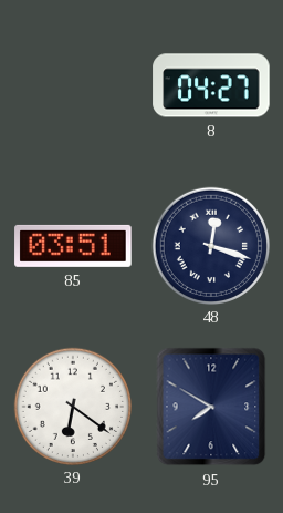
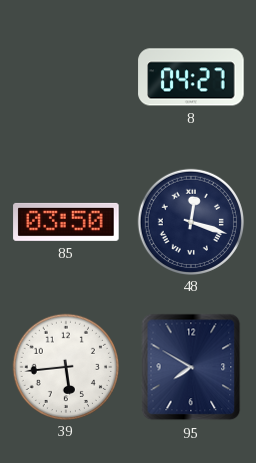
85: 03:51 -> 03:50
39: 6:21 -> 5:44
